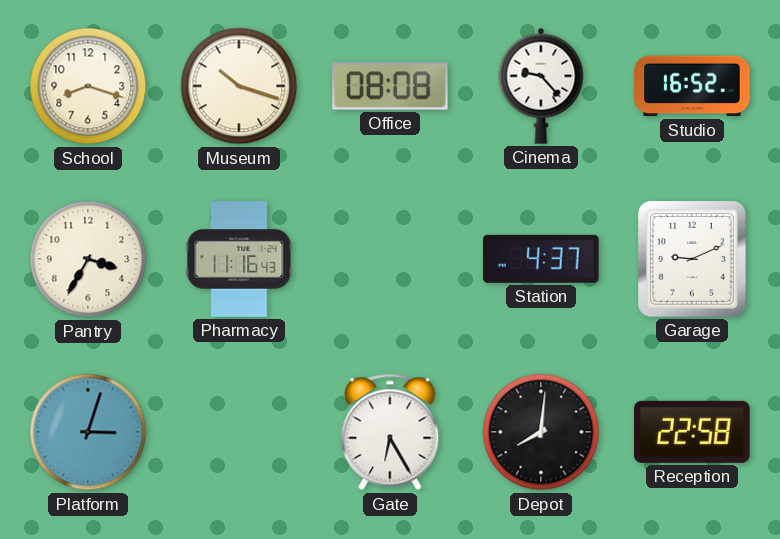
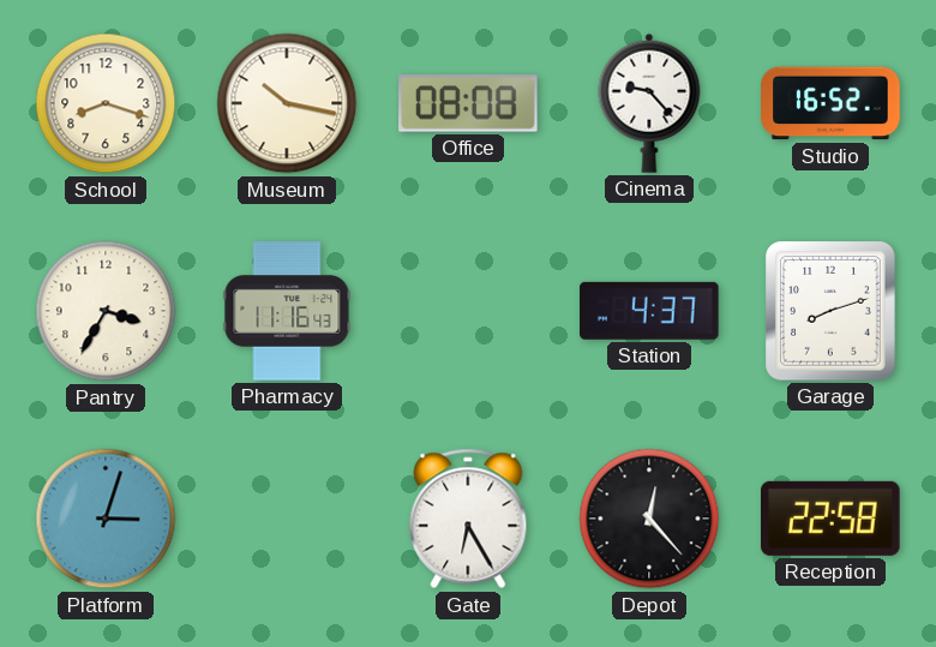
Museum: 10:18 -> 10:17
Garage: 9:11 -> 8:12
Depot: 8:01 -> 12:23
